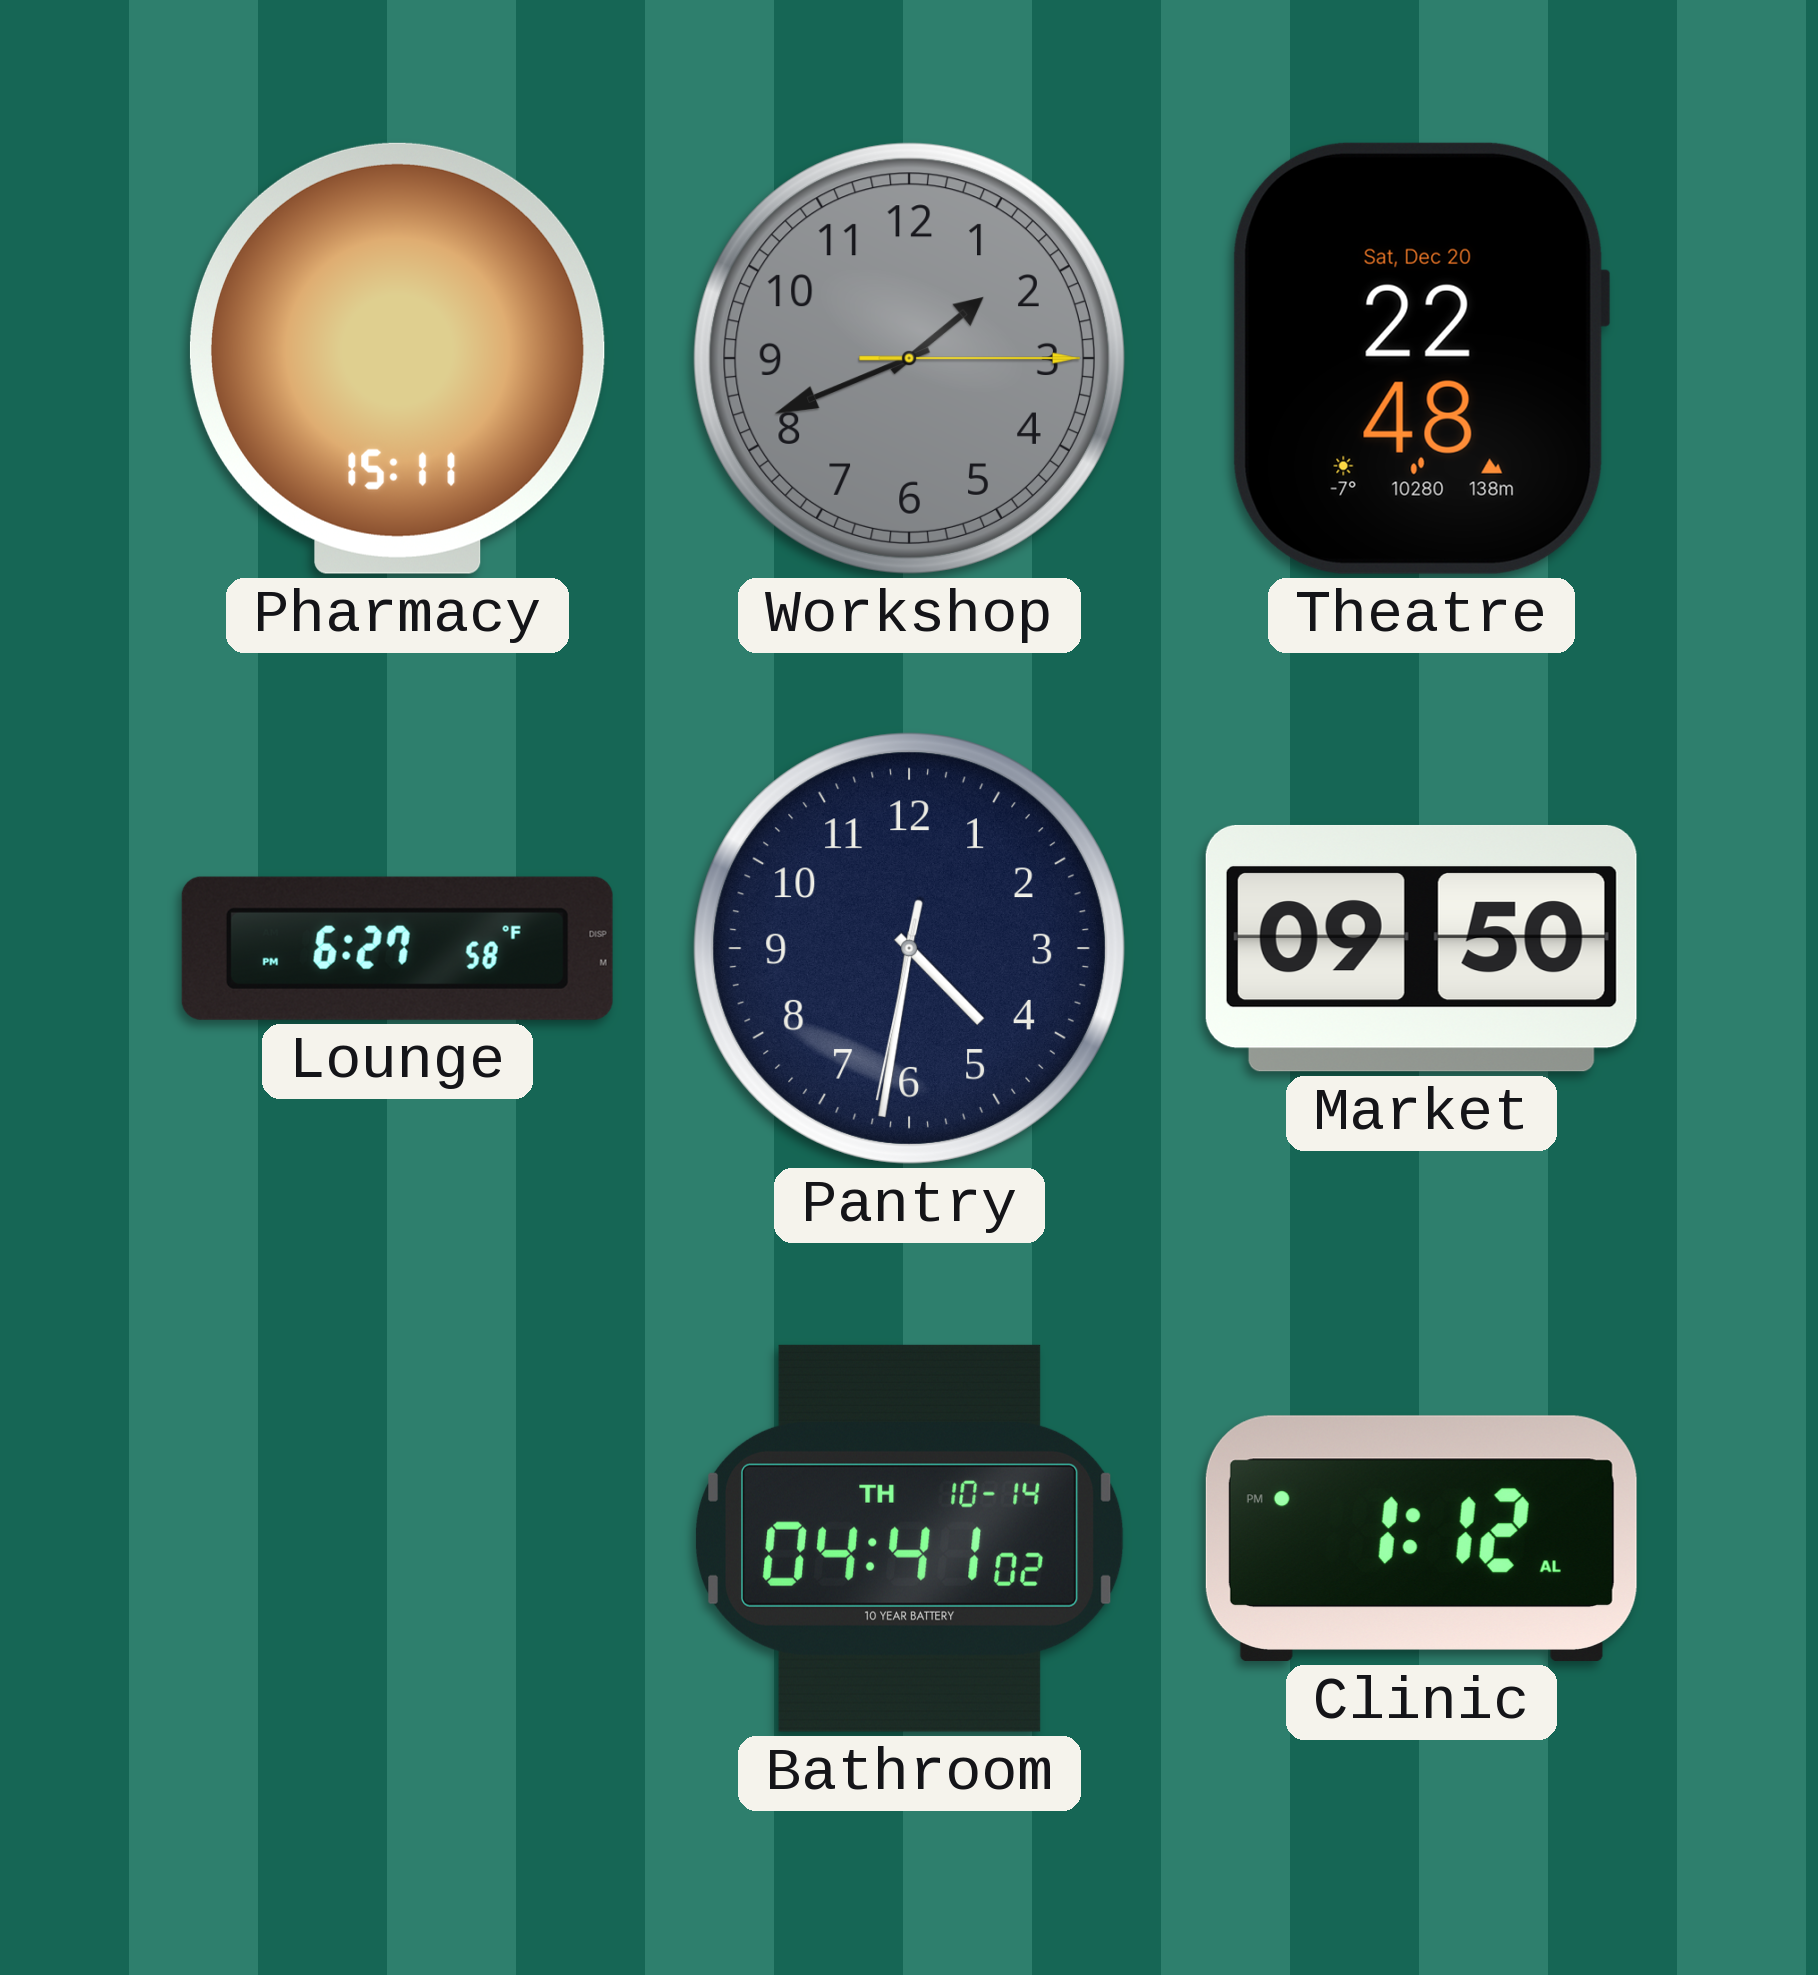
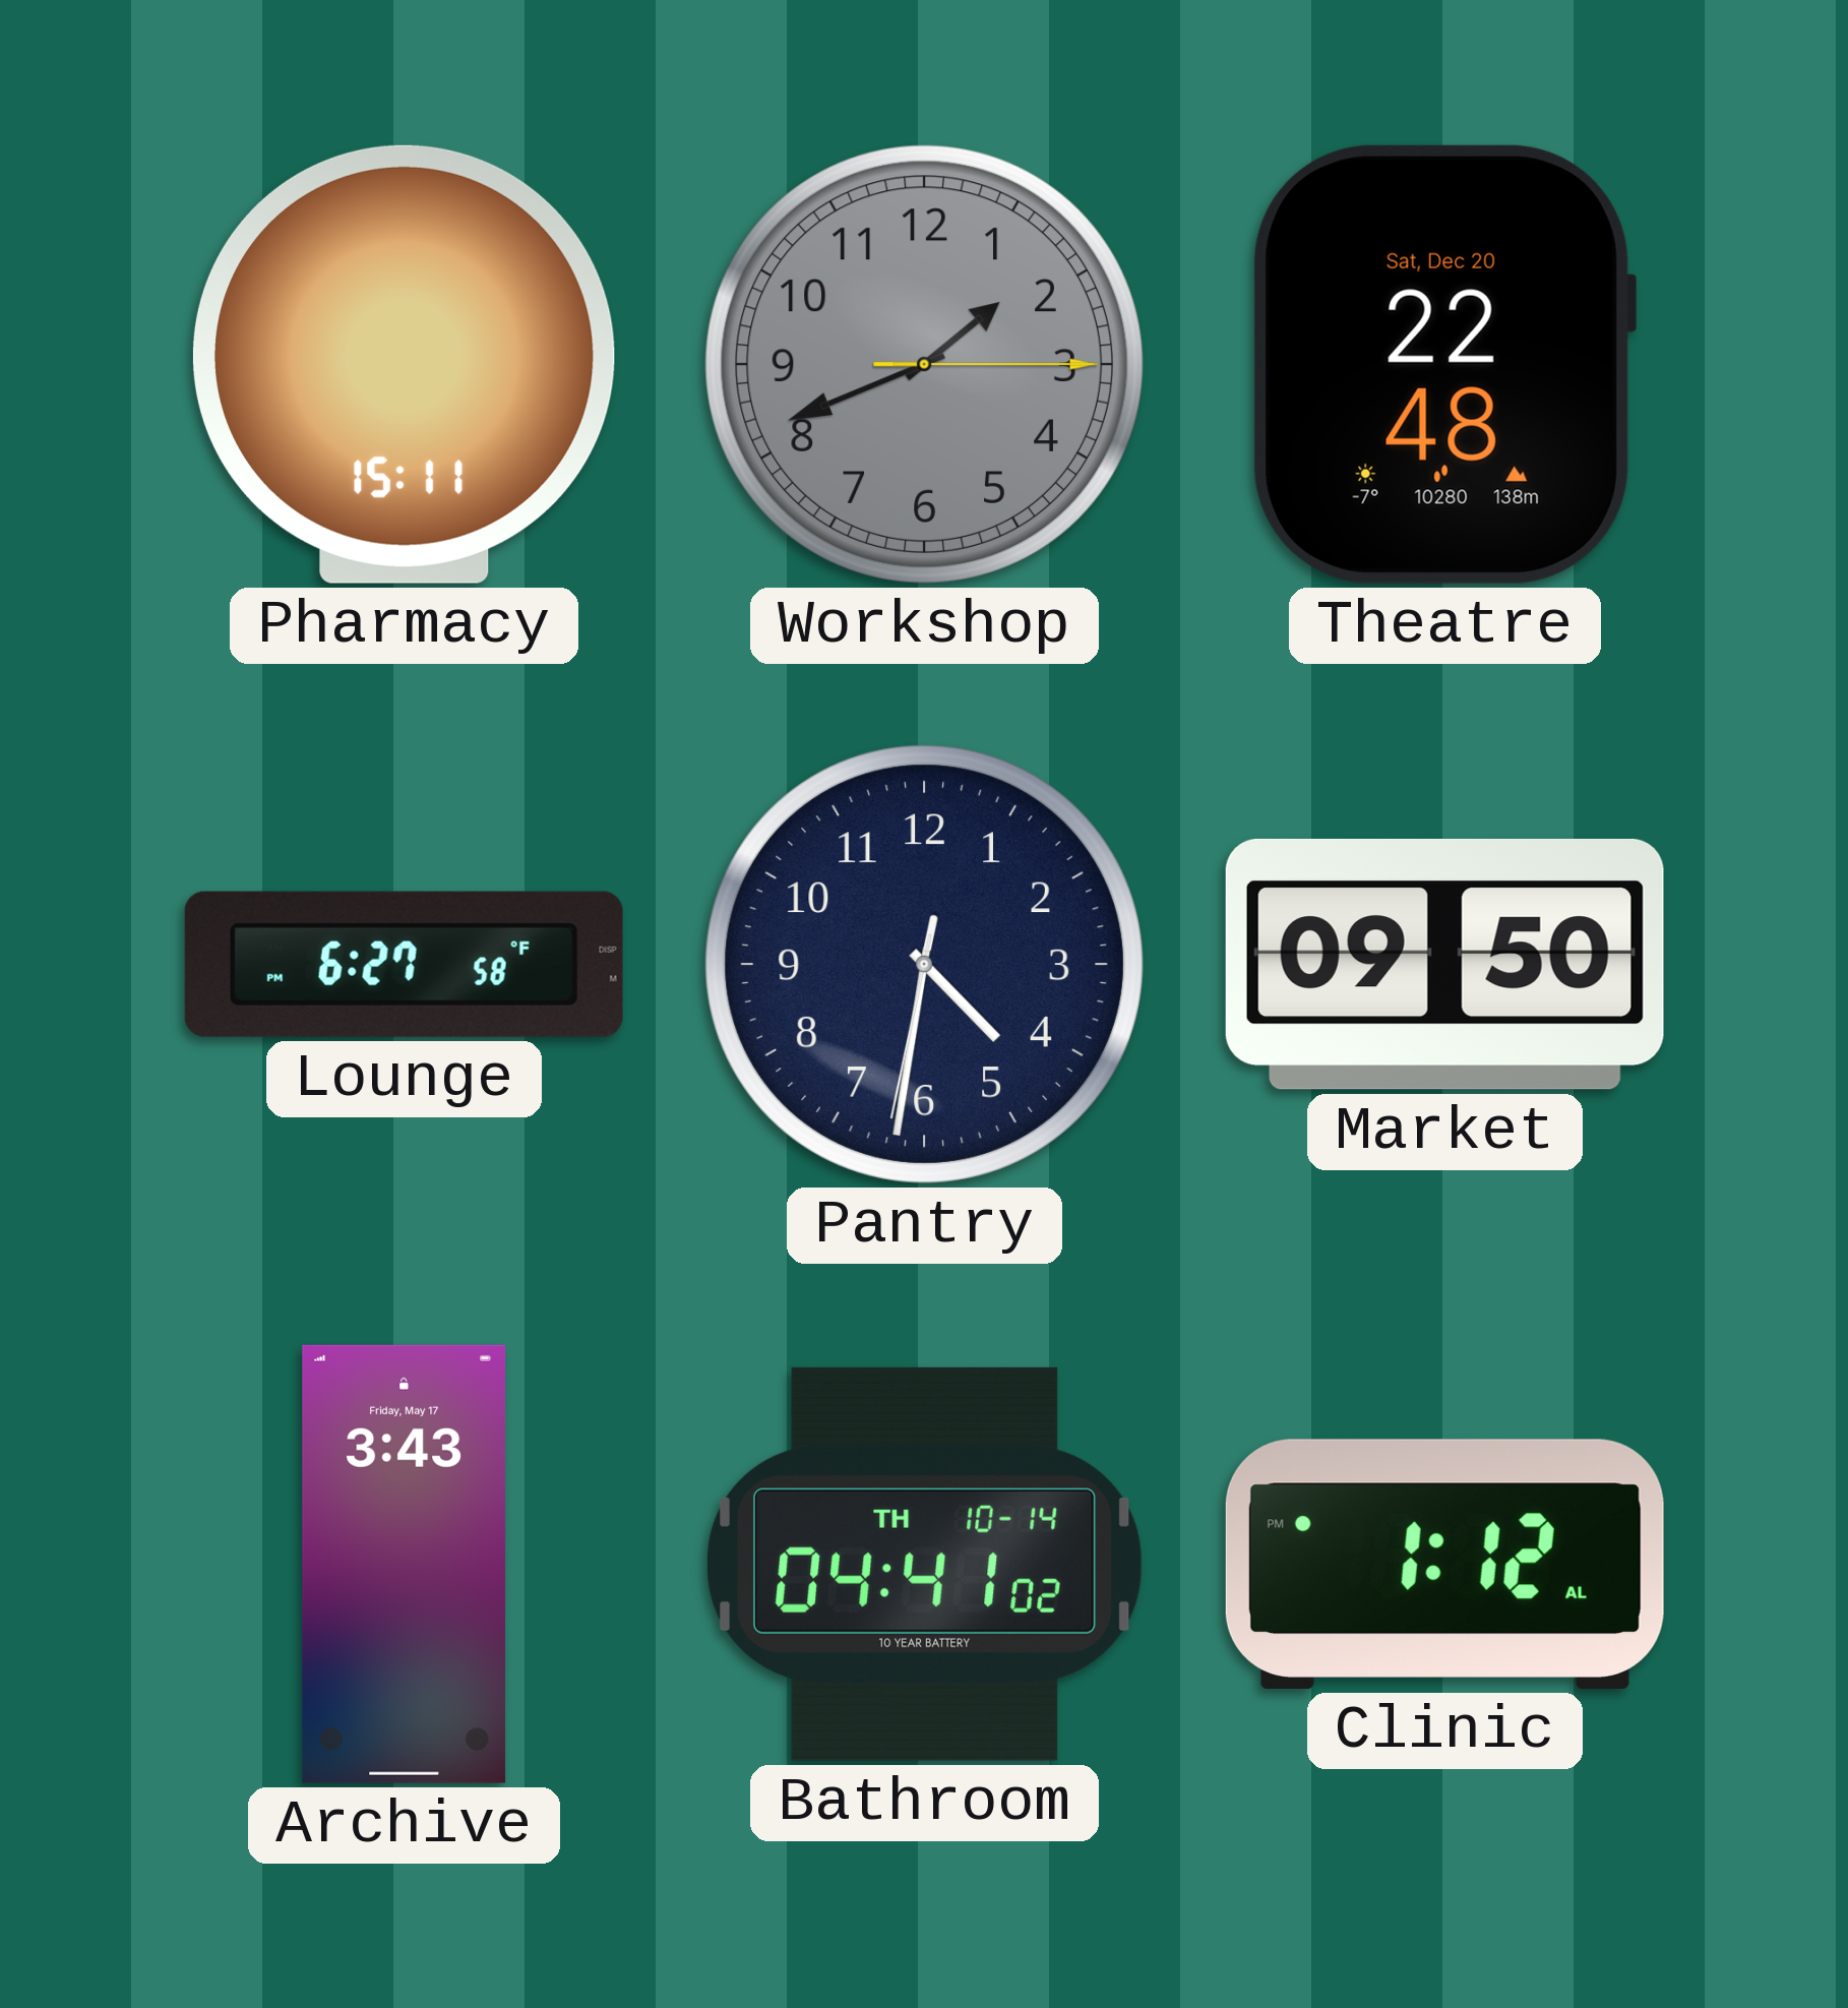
Archive: none -> 3:43
